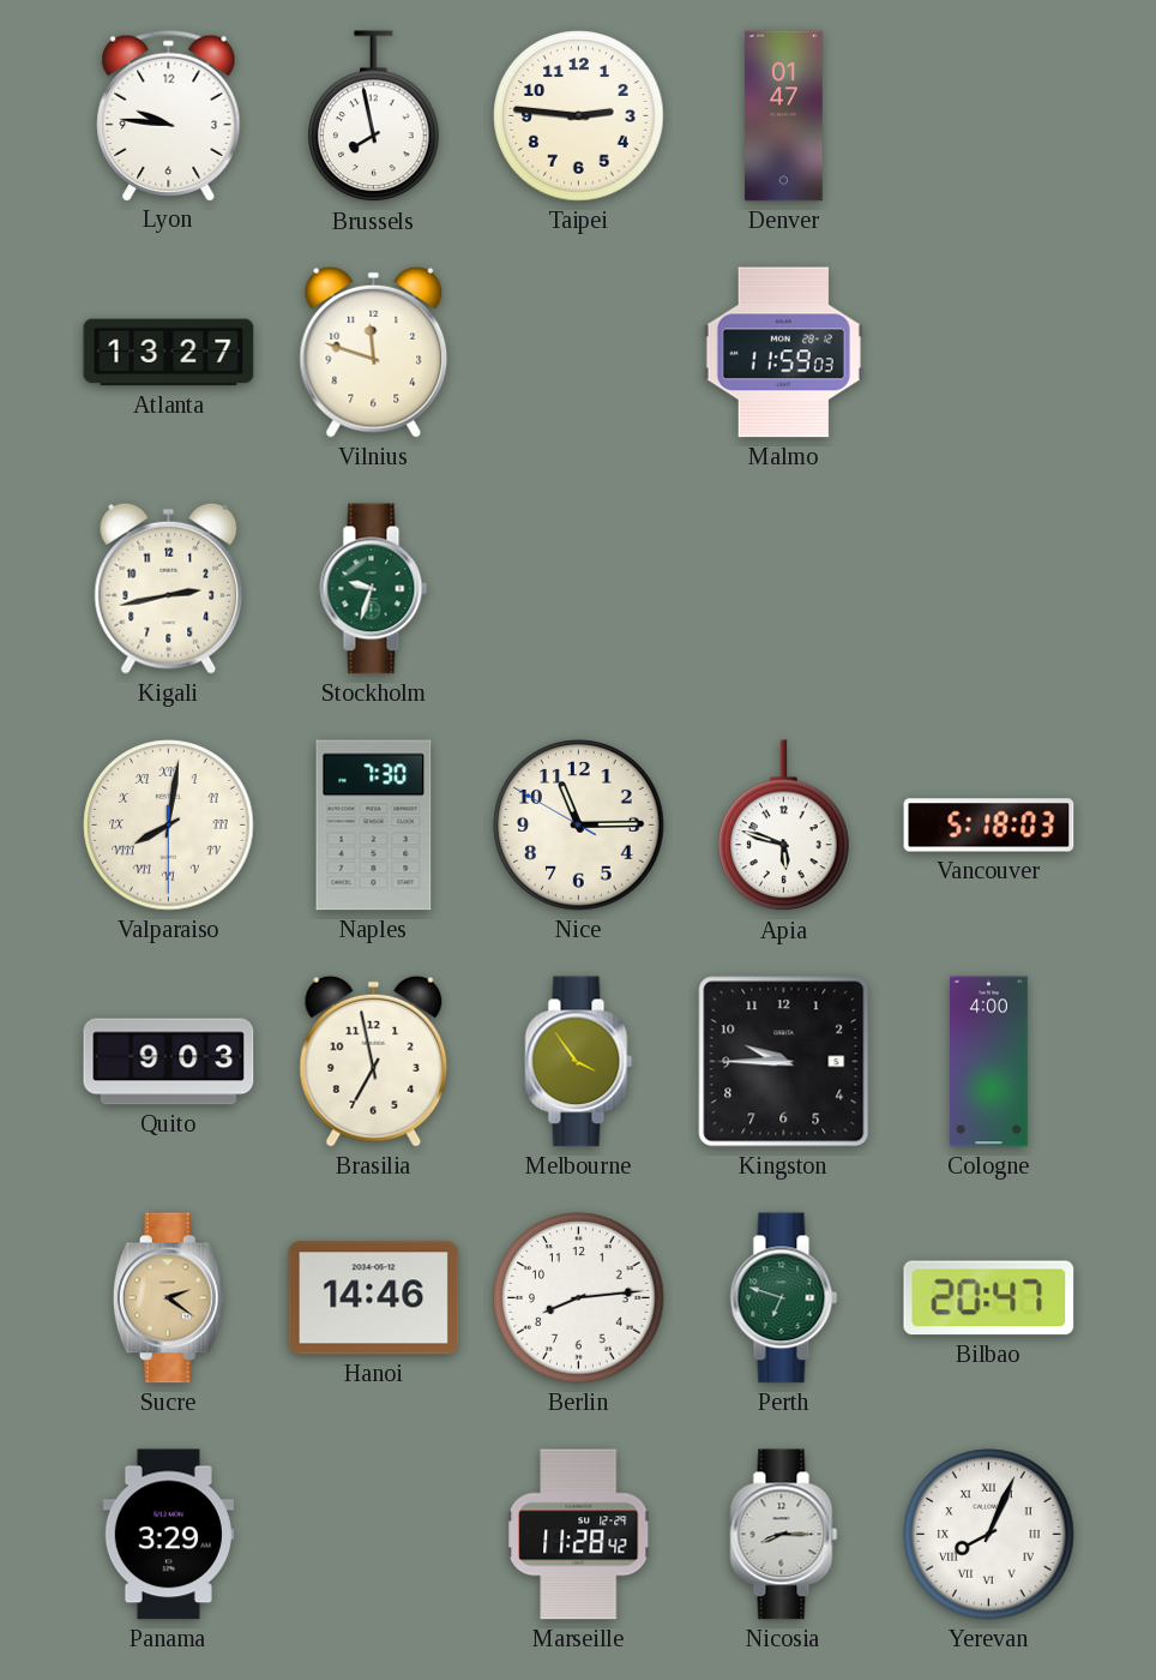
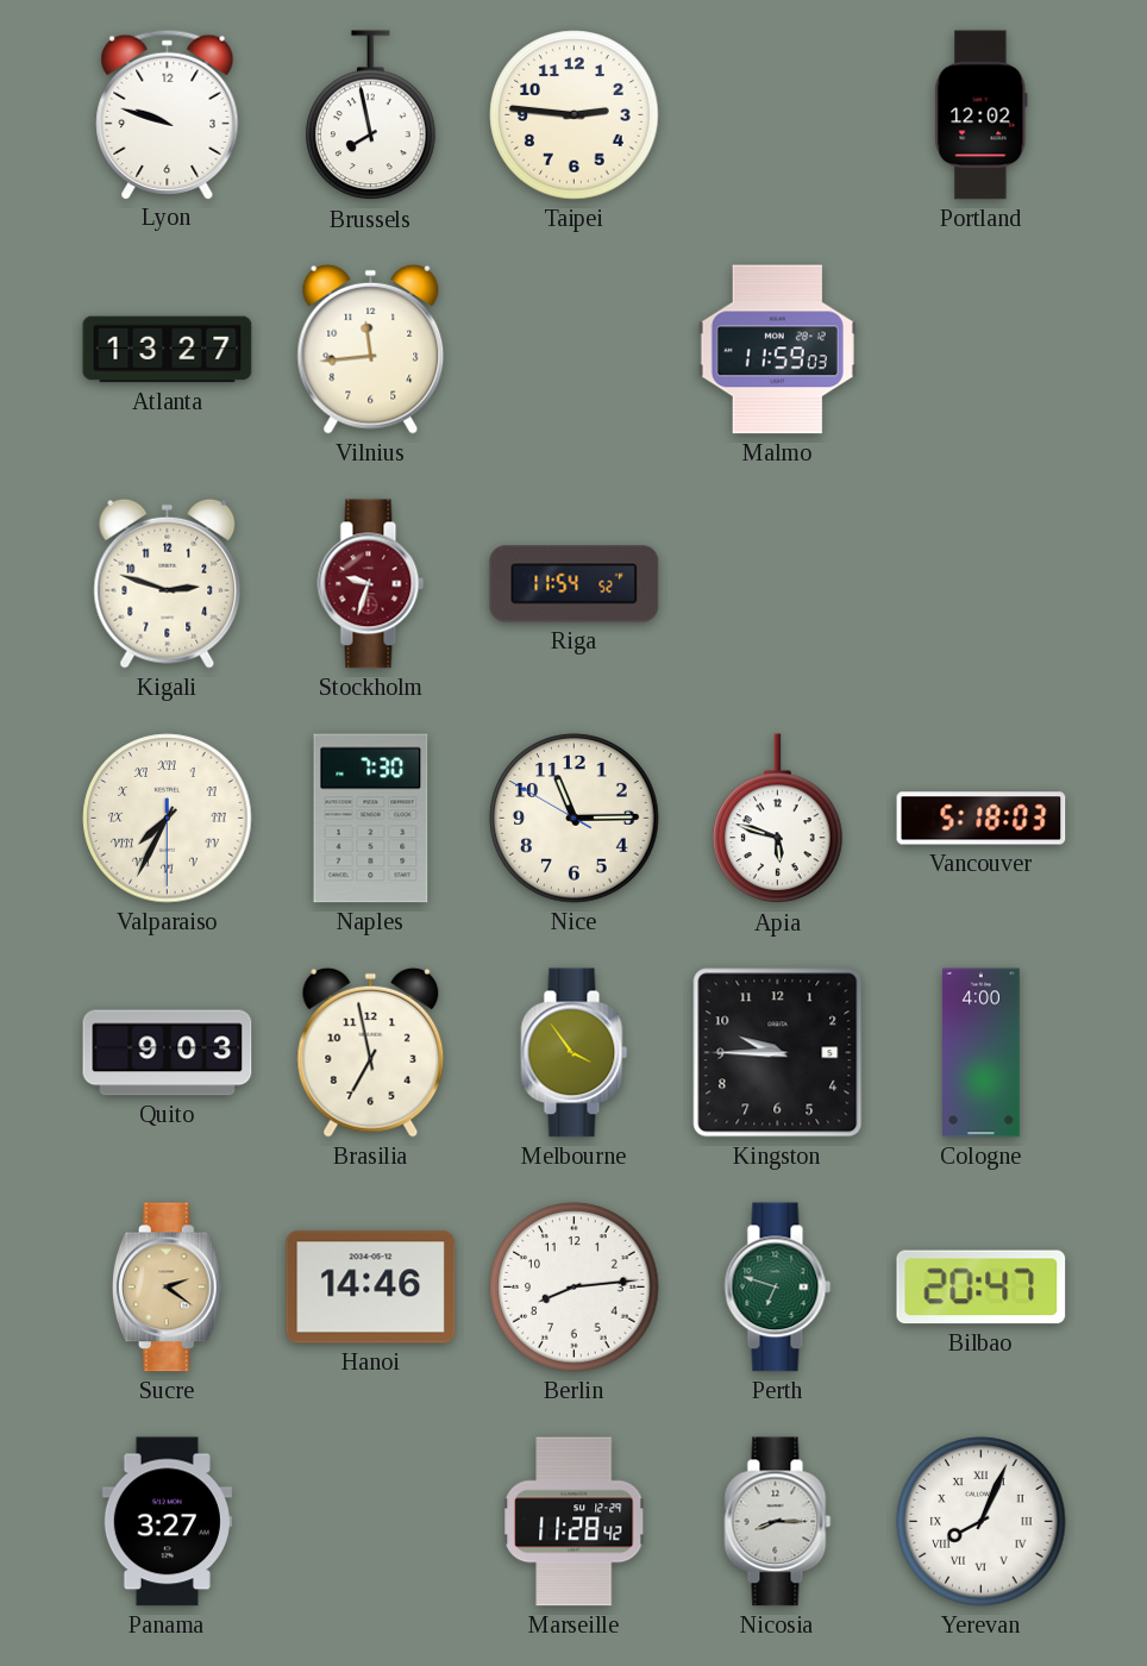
Lyon: 9:46 -> 9:48
Denver: 01:47 -> none
Portland: none -> 12:02
Vilnius: 11:48 -> 11:44
Kigali: 2:43 -> 2:48
Stockholm dial: green -> burgundy
Riga: none -> 11:54
Valparaiso: 8:01 -> 7:34
Panama: 3:29 -> 3:27
